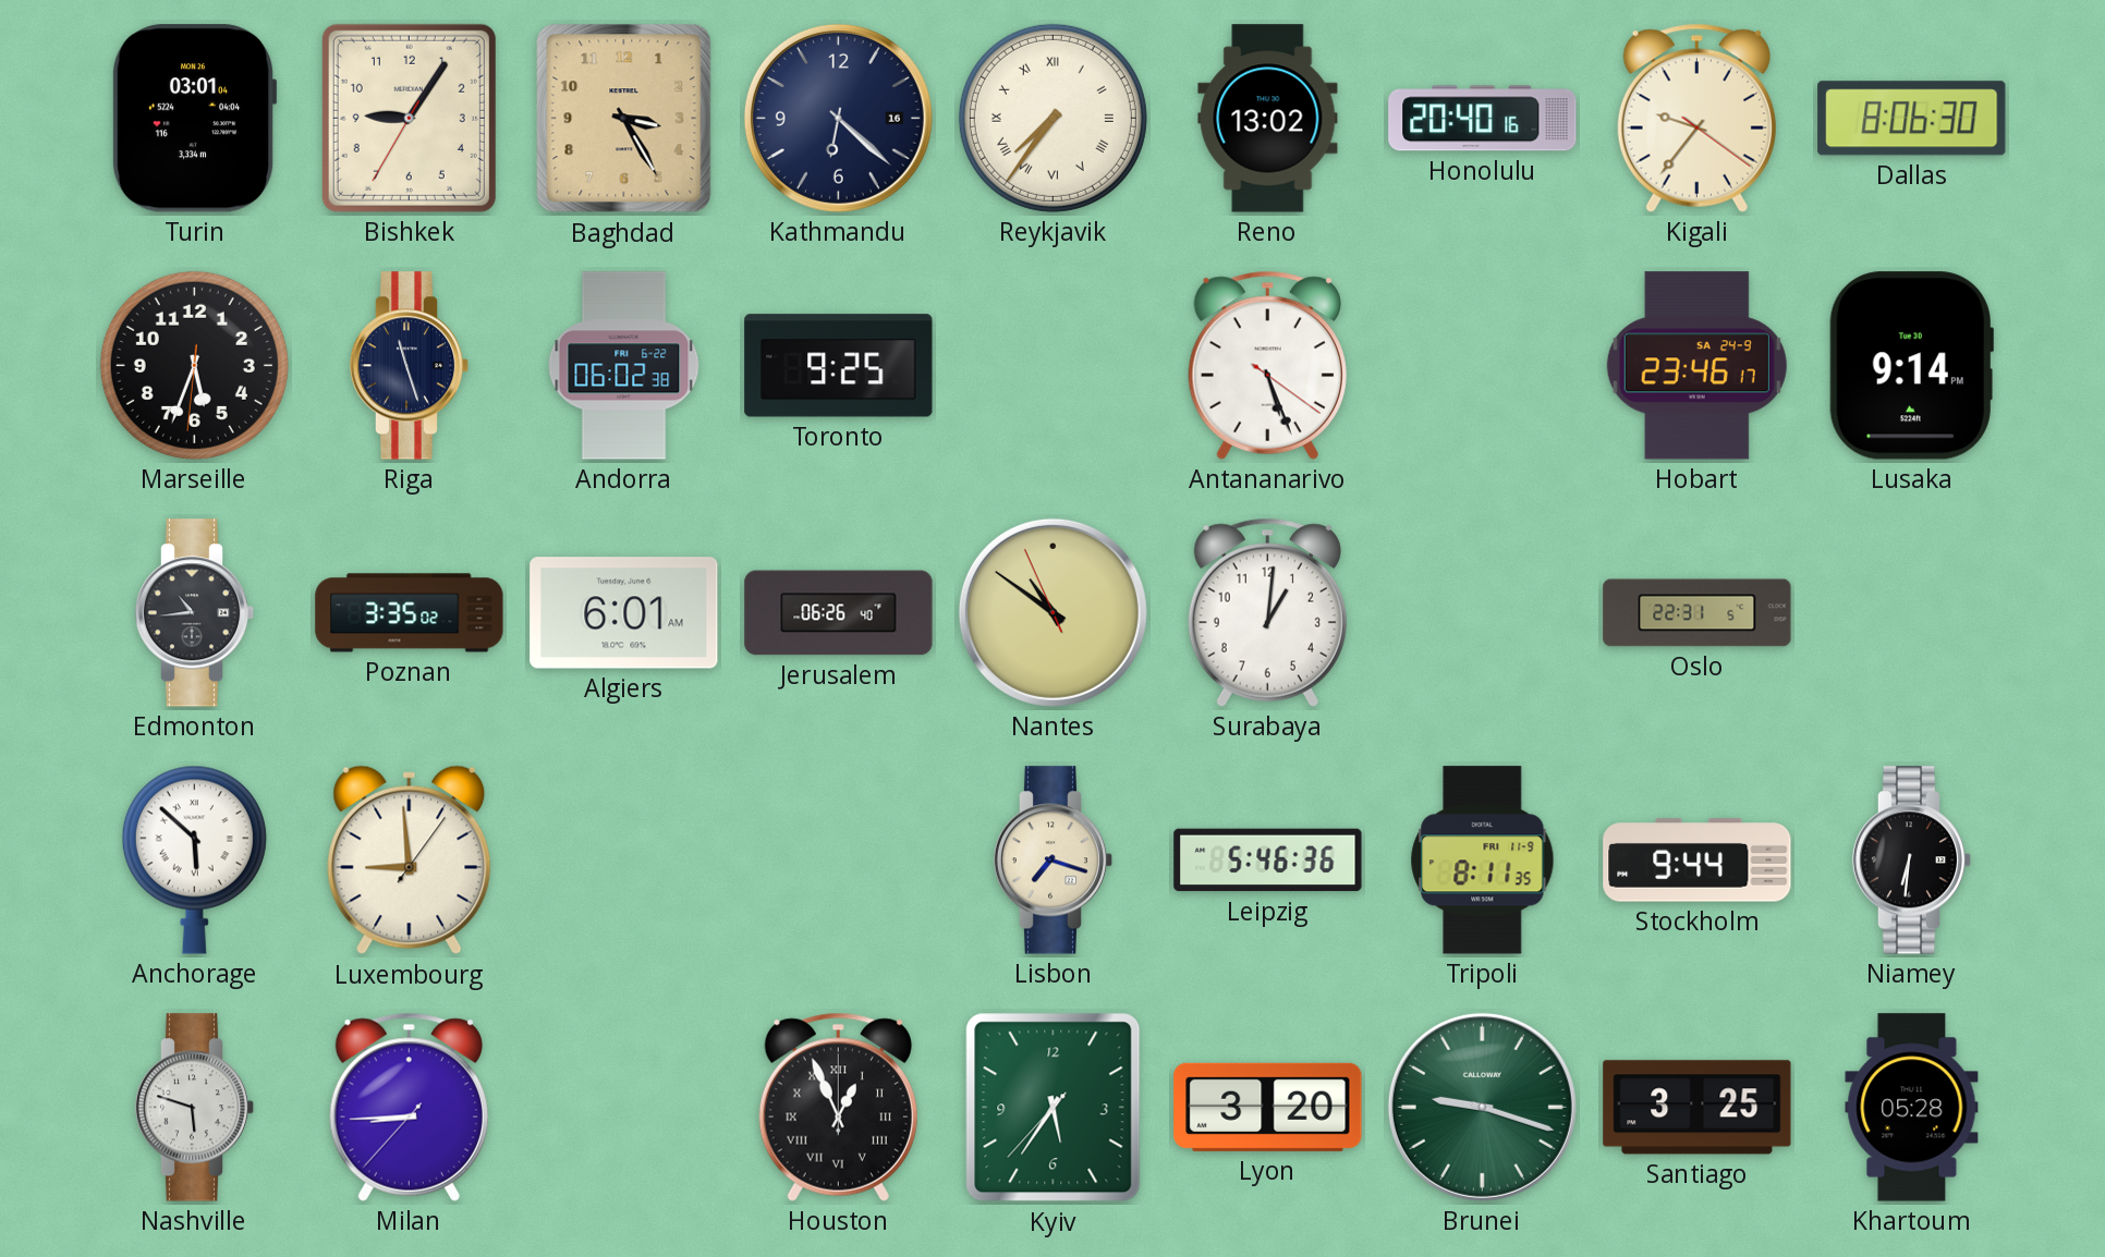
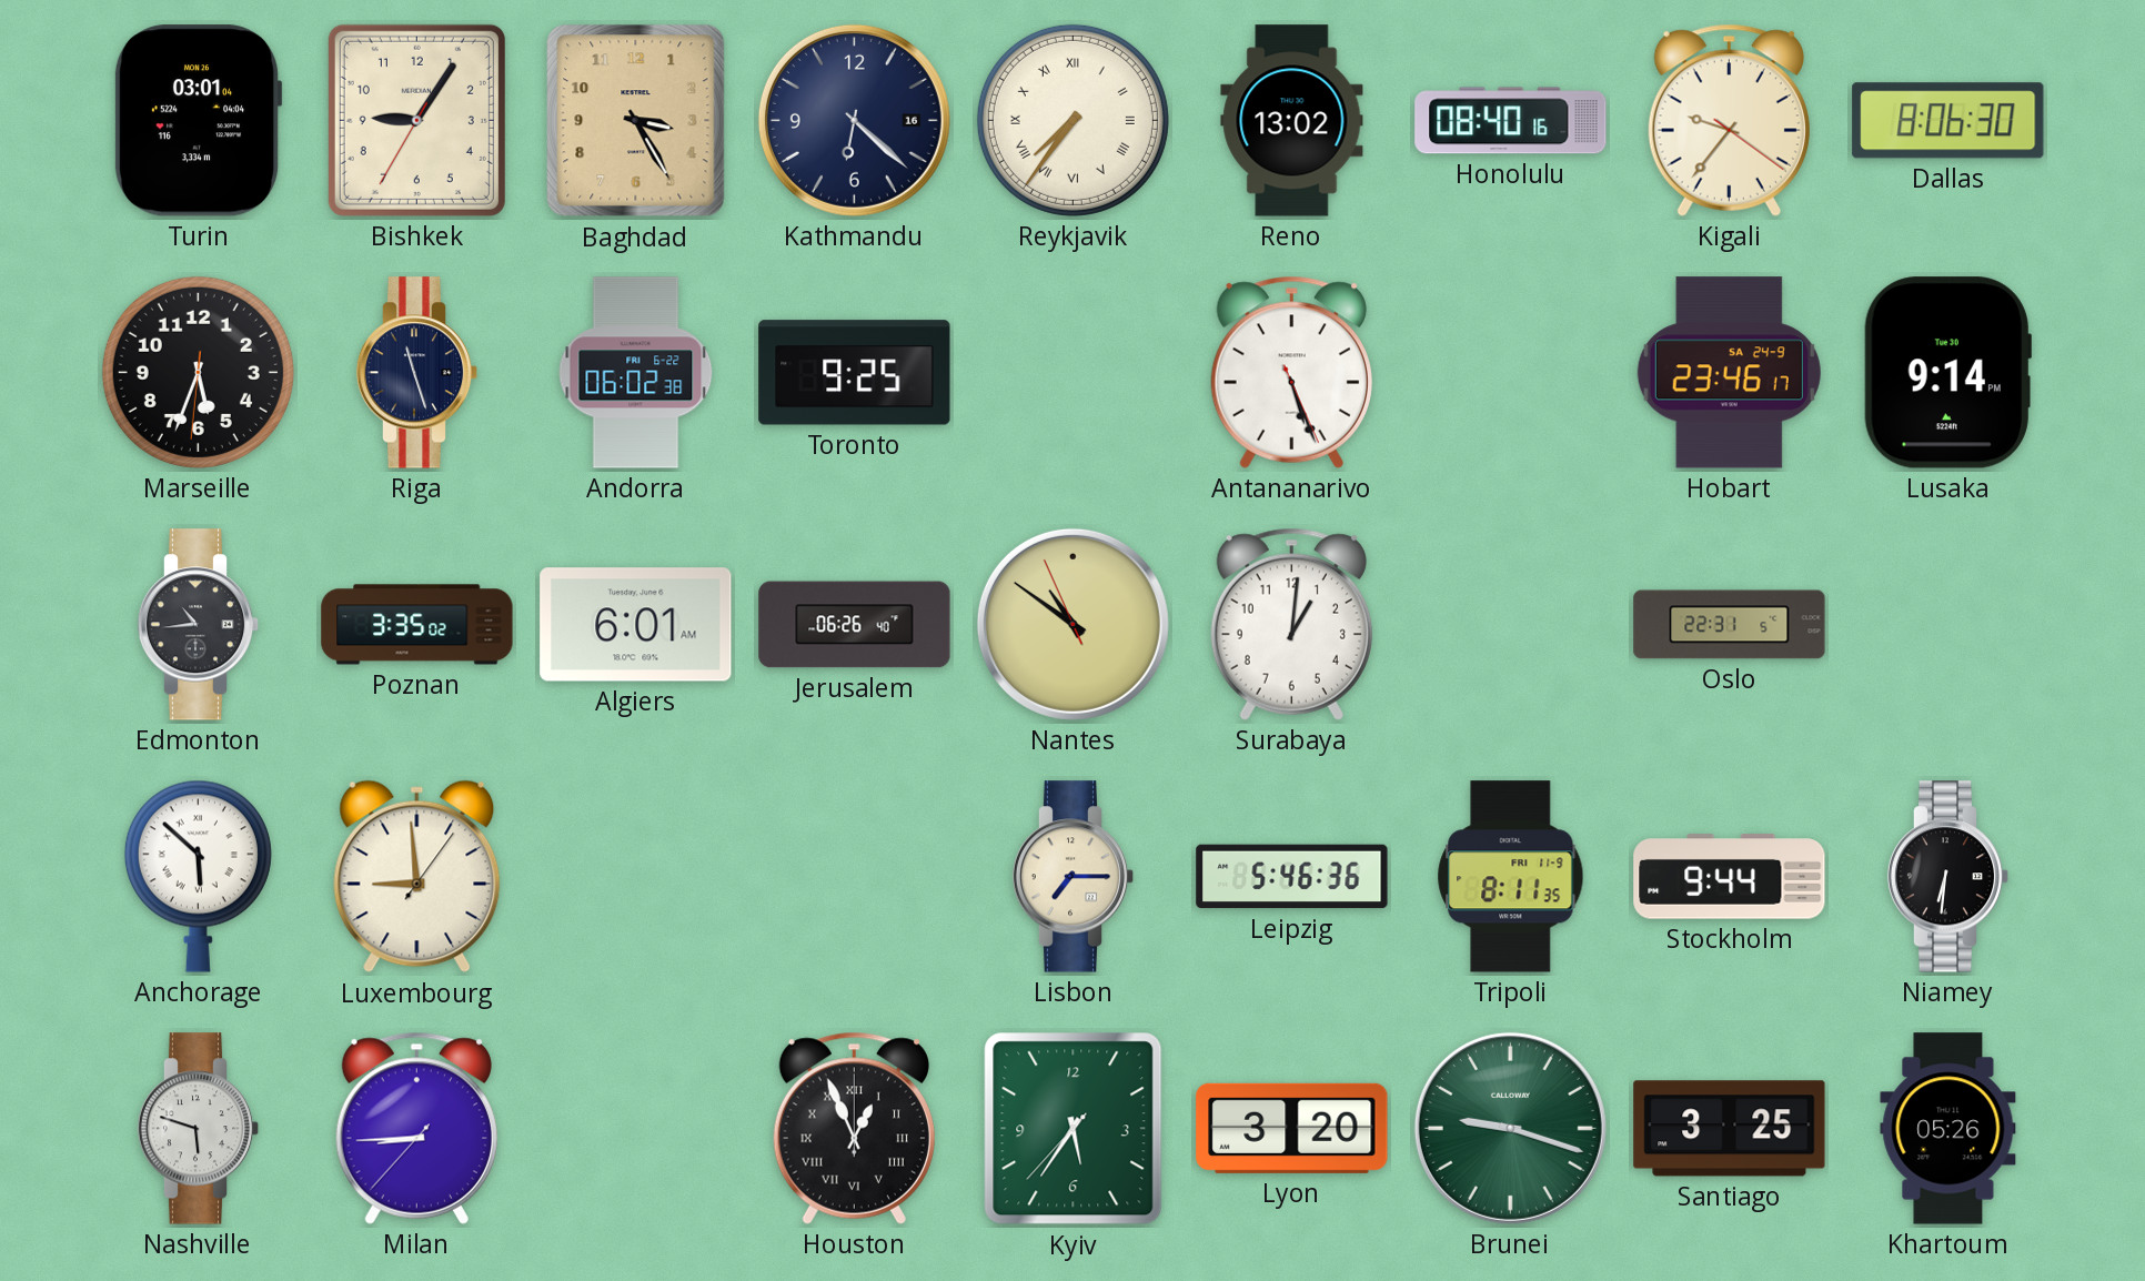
Honolulu: 20:40 -> 08:40
Antananarivo: 5:26:21 -> 5:26:26
Lisbon: 7:18 -> 7:15
Khartoum: 05:28 -> 05:26
